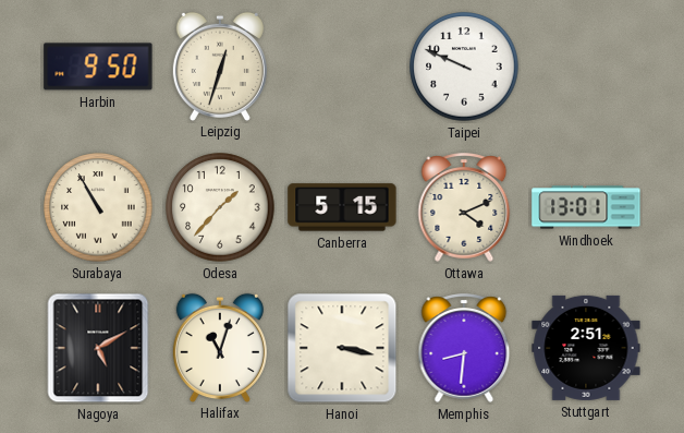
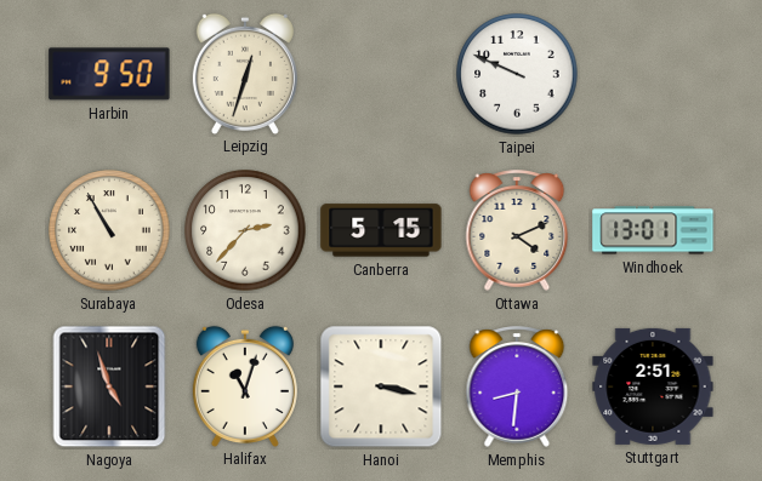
Odesa: 1:37 -> 2:37
Nagoya: 5:10 -> 4:57
